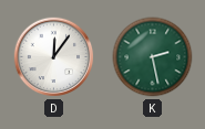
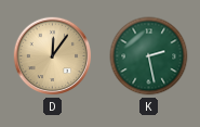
D dial: white -> champagne
